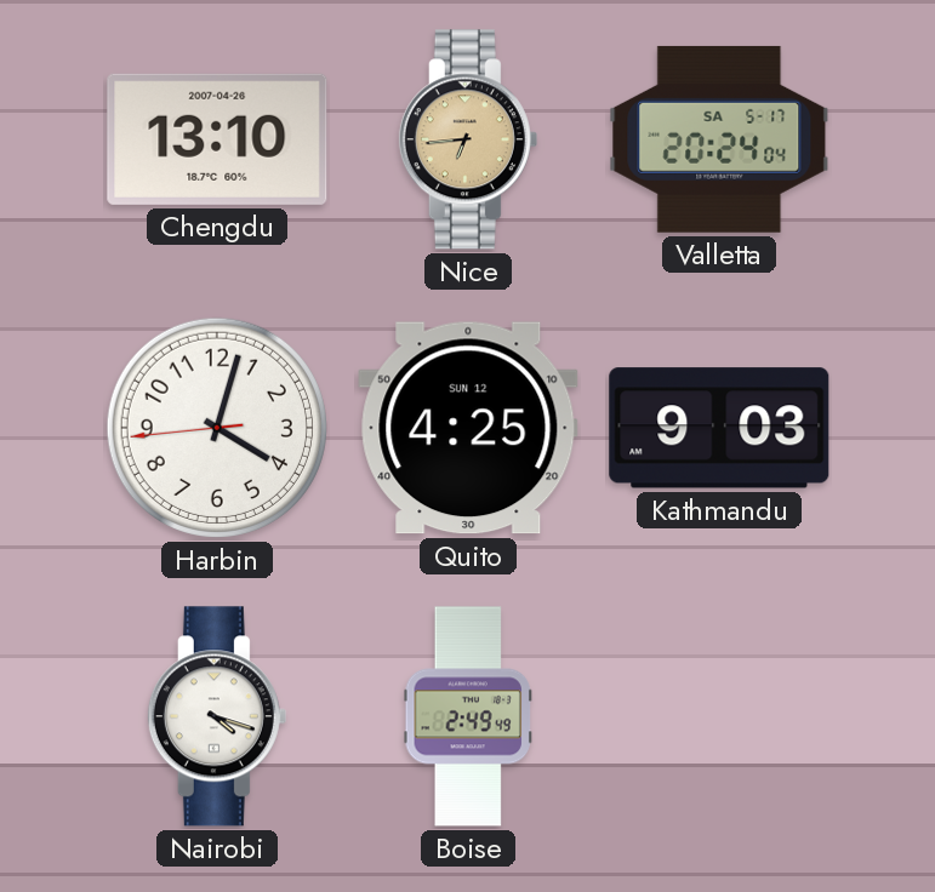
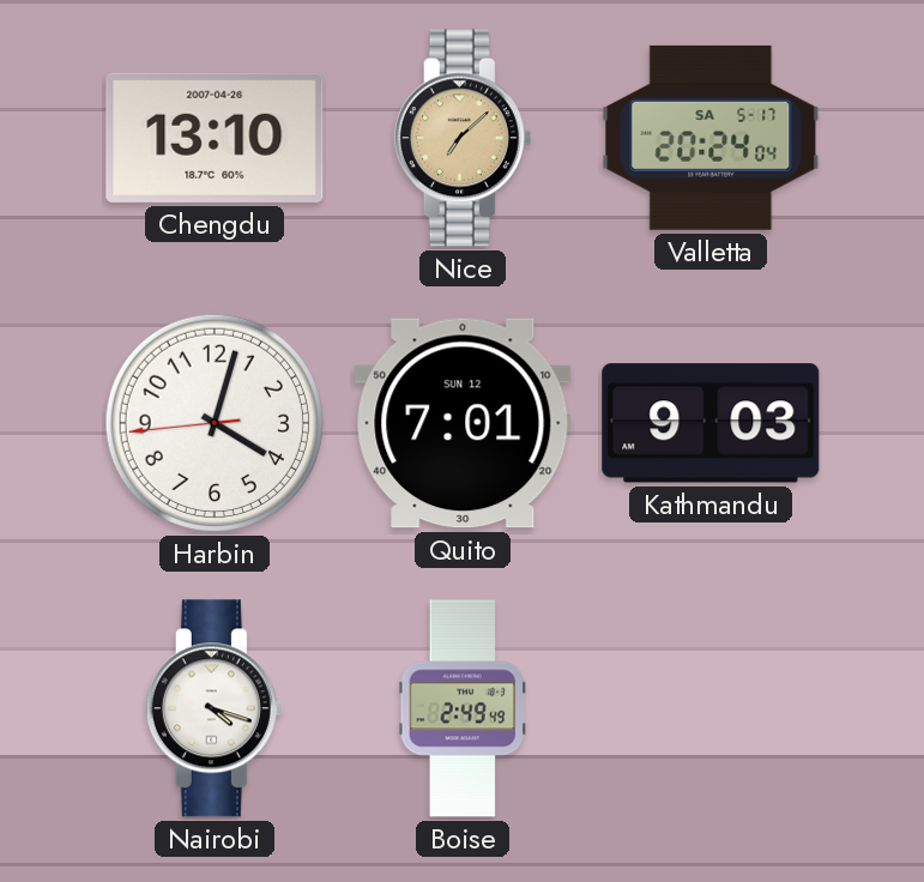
Nice: 6:44 -> 7:08
Quito: 4:25 -> 7:01
